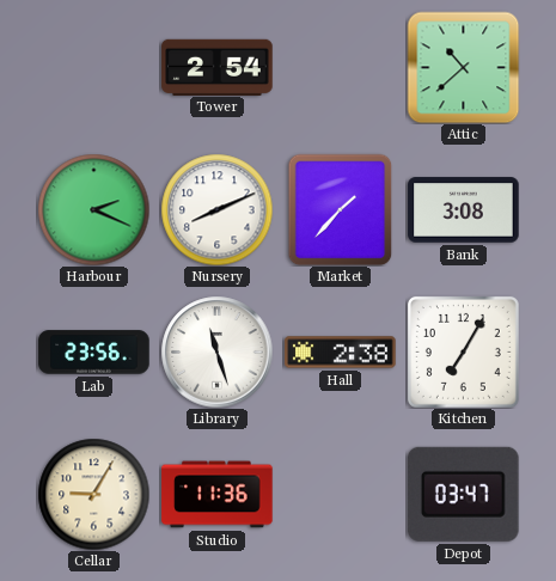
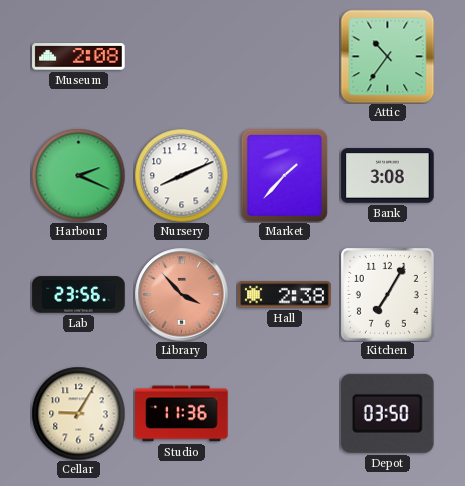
Museum: none -> 2:08
Tower: 2:54 -> none
Attic: 10:38 -> 10:36
Library: 11:27 -> 3:53
Library dial: white -> salmon
Depot: 03:47 -> 03:50
